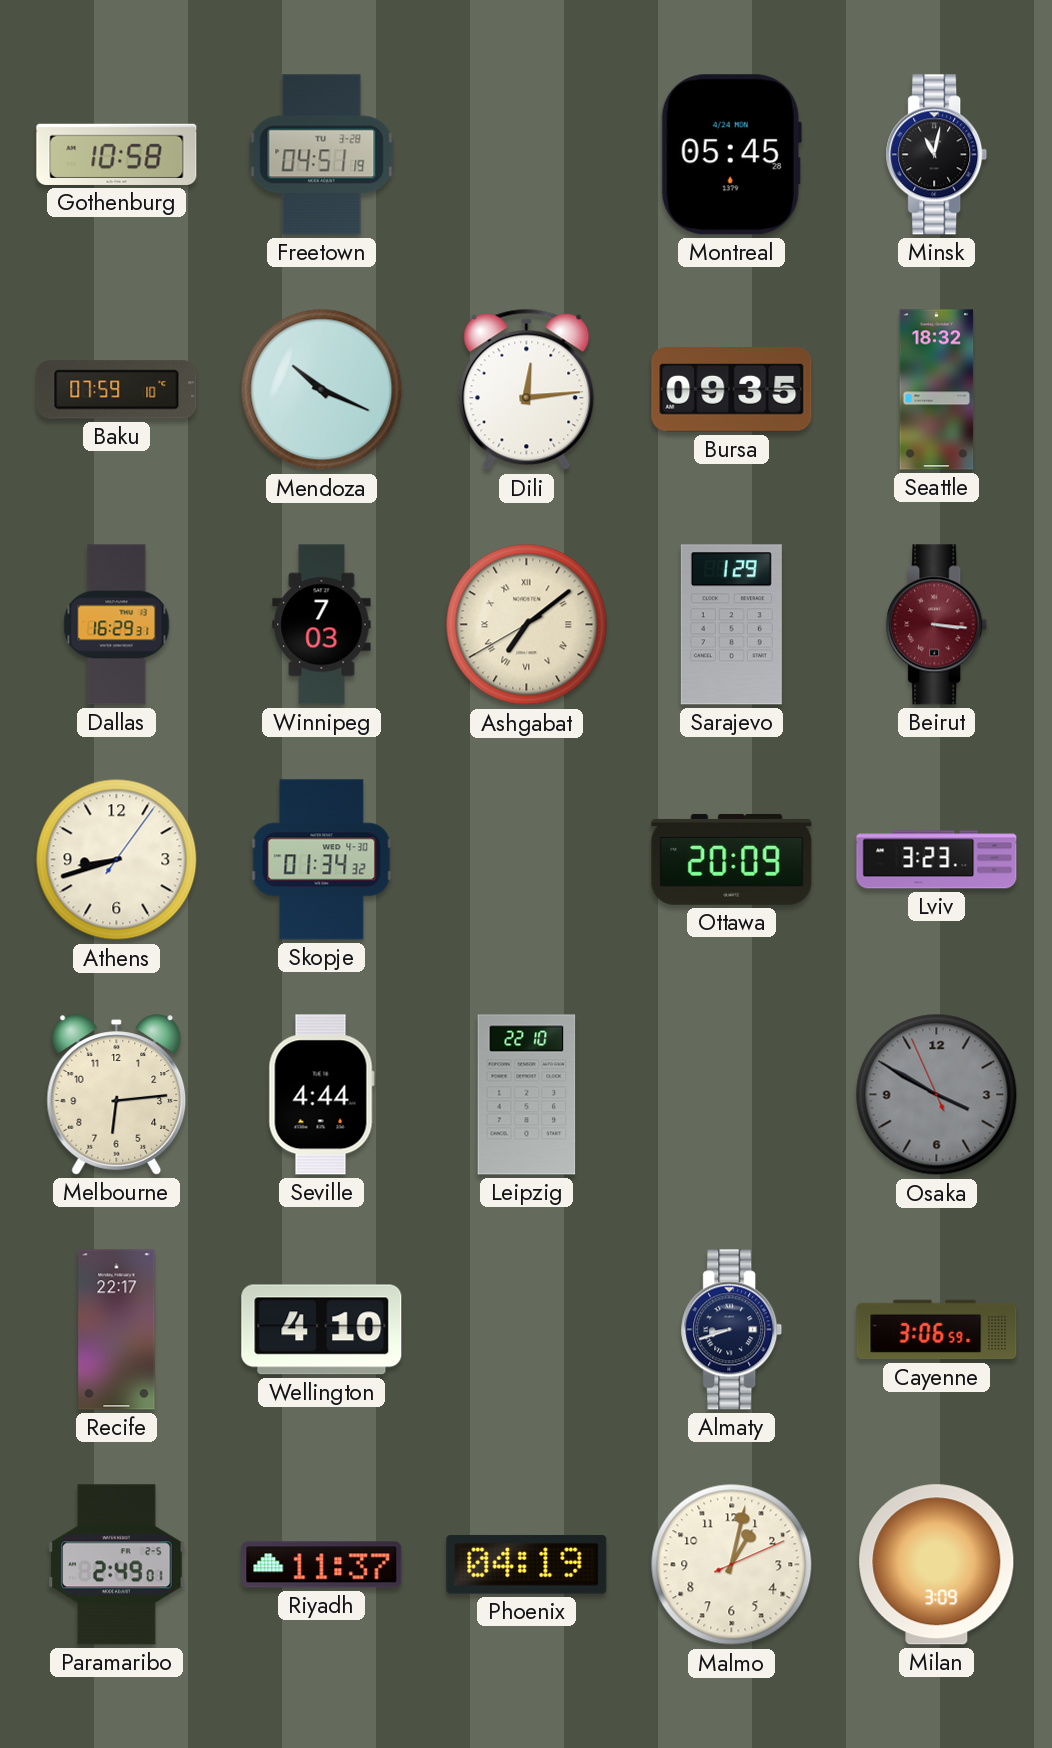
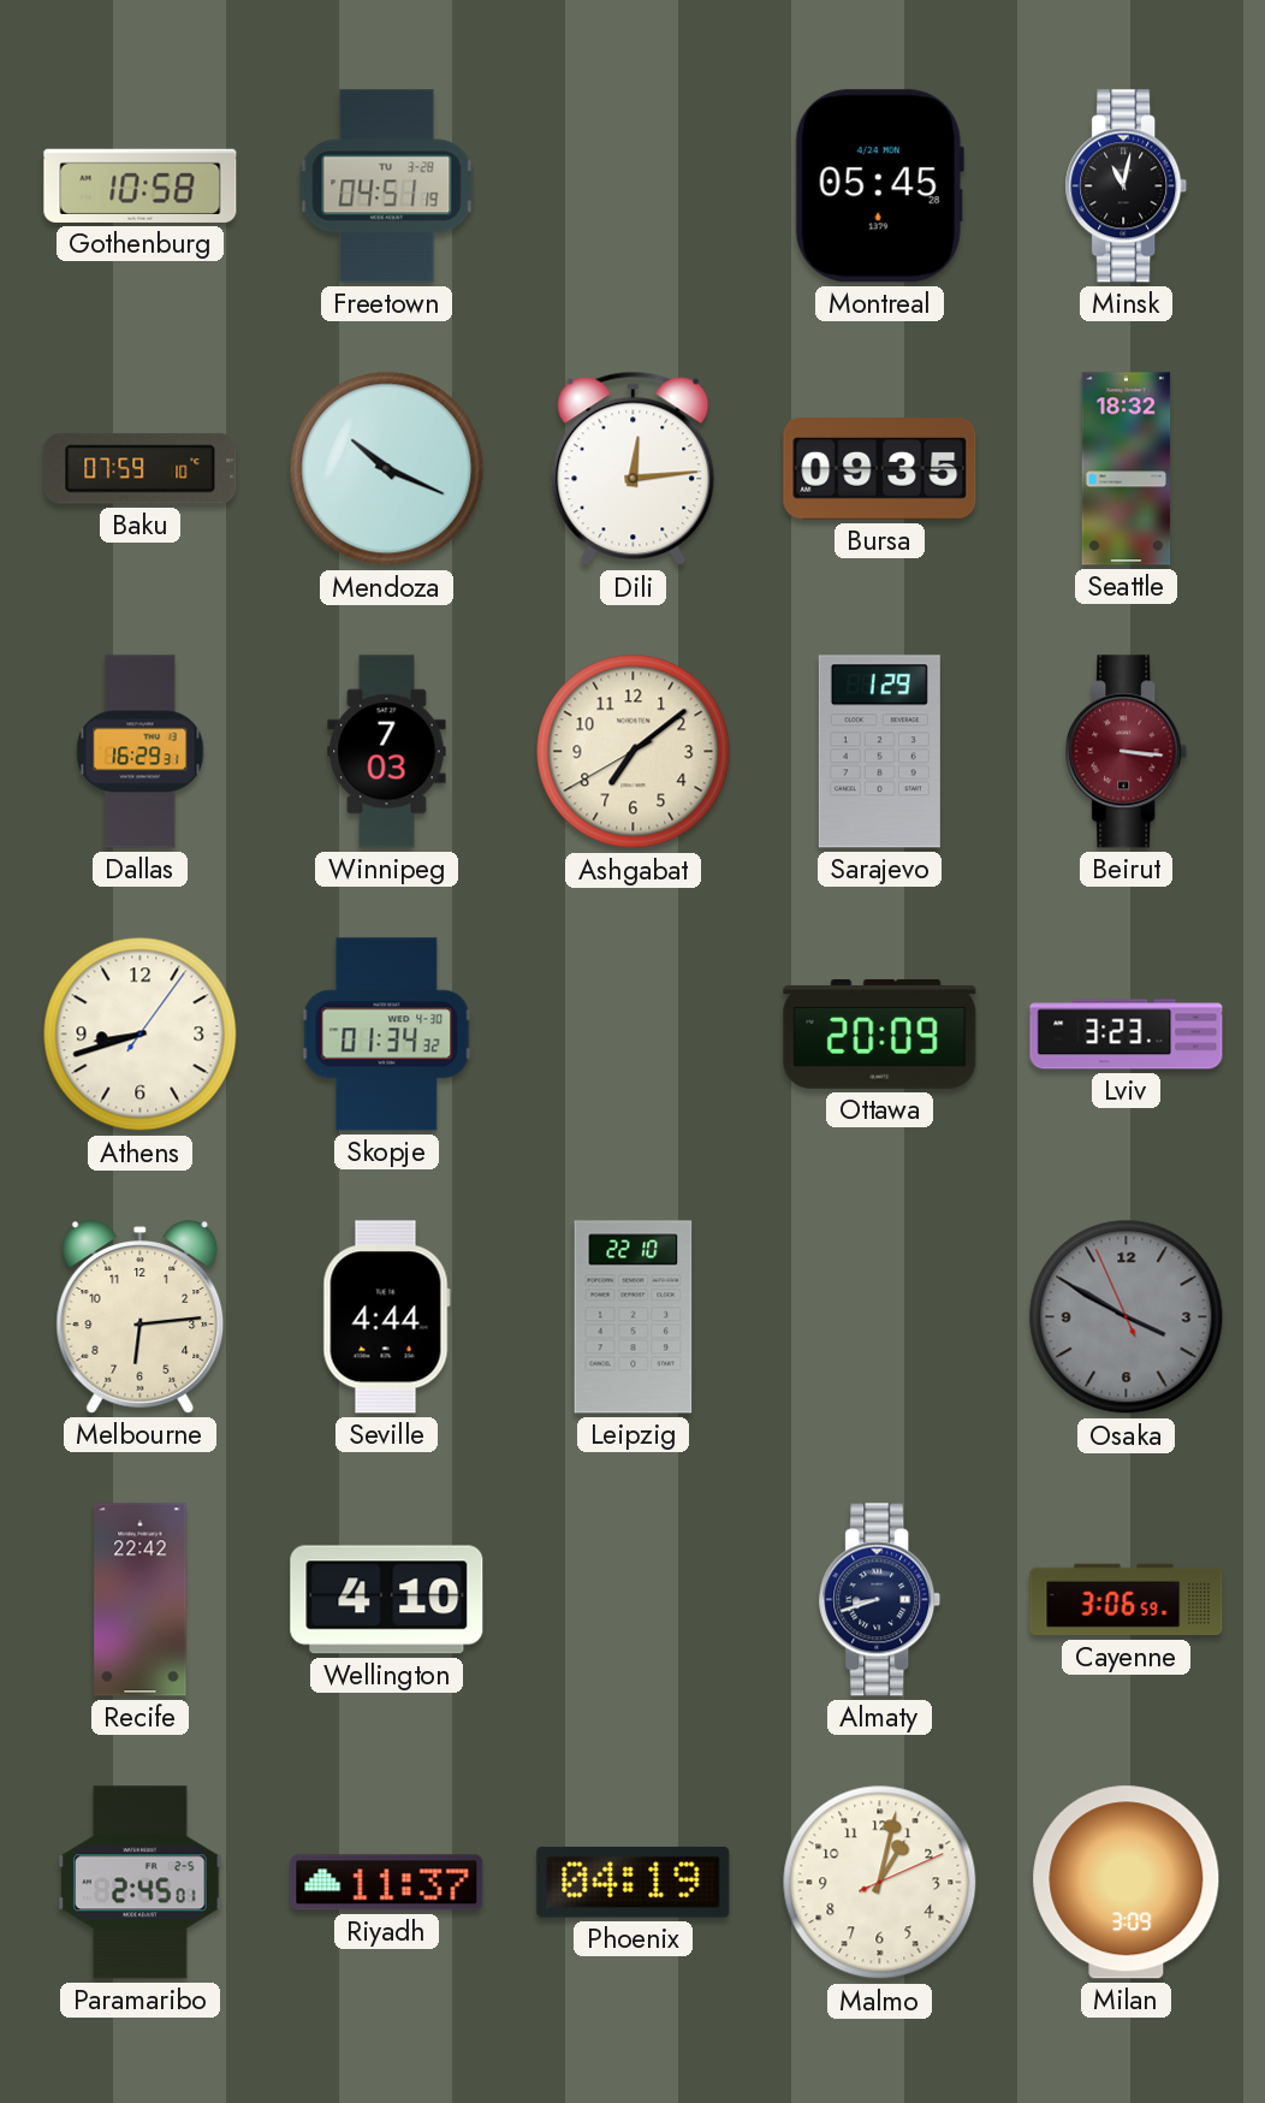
Ashgabat numerals: Roman -> Arabic
Recife: 22:17 -> 22:42
Paramaribo: 2:49 -> 2:45
